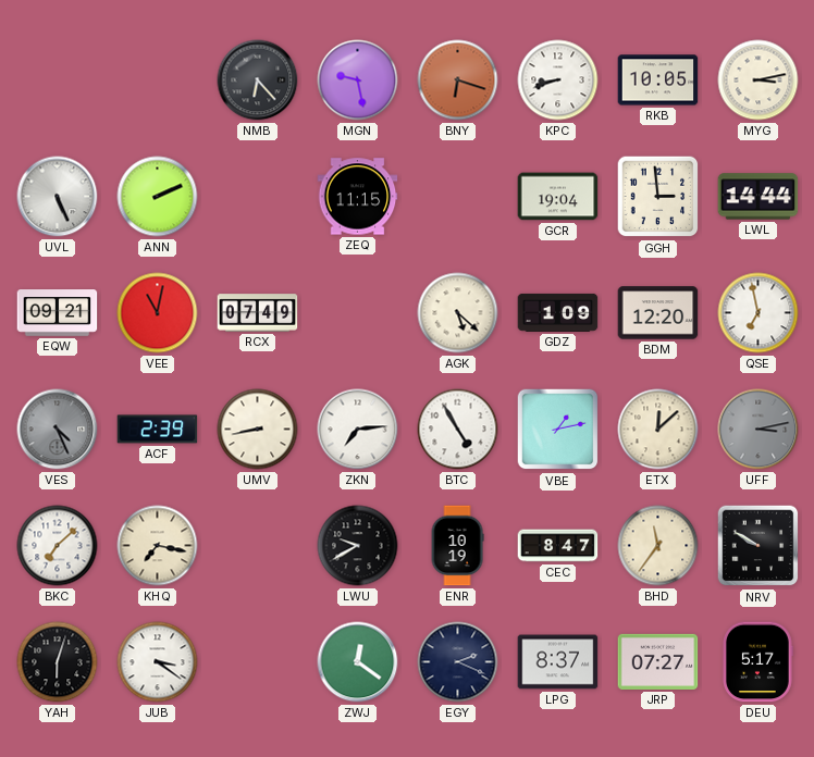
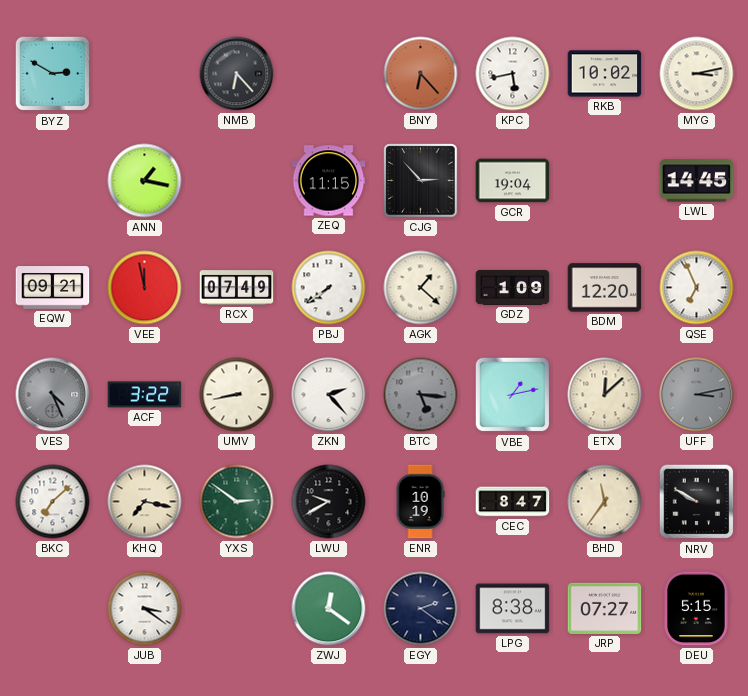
BYZ: none -> 2:50
MGN: 9:28 -> none
BNY: 6:18 -> 6:23
KPC: 8:42 -> 5:43
RKB: 10:05 -> 10:02
UVL: 5:26 -> none
ANN: 2:11 -> 1:17
CJG: none -> 2:53
GGH: 2:59 -> none
LWL: 14:44 -> 14:45
VEE: 11:02 -> 11:58
PBJ: none -> 7:39
AGK: 5:22 -> 1:22
QSE: 6:58 -> 6:56
ACF: 2:39 -> 3:22
ZKN: 7:14 -> 2:23
BTC: 4:55 -> 5:16
BTC dial: white -> grey
YXS: none -> 2:51
YAH: 6:03 -> none
EGY: 2:19 -> 2:21
LPG: 8:37 -> 8:38
DEU: 5:17 -> 5:15
